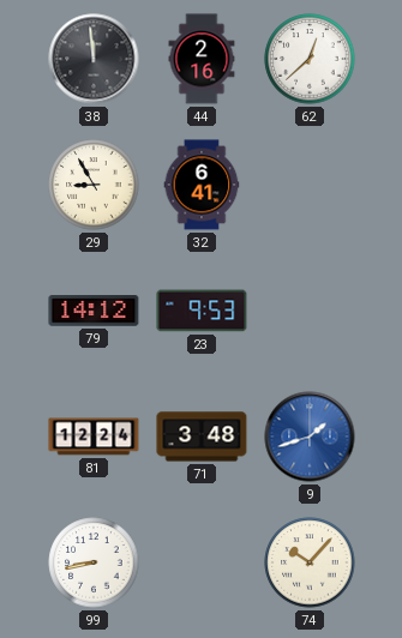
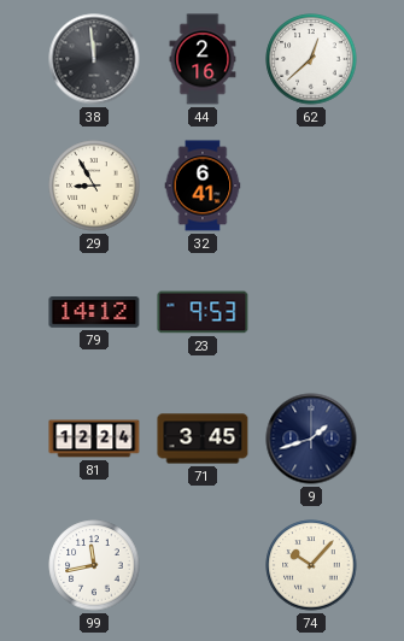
71: 3:48 -> 3:45
9 dial: blue -> navy
99: 8:43 -> 11:43
